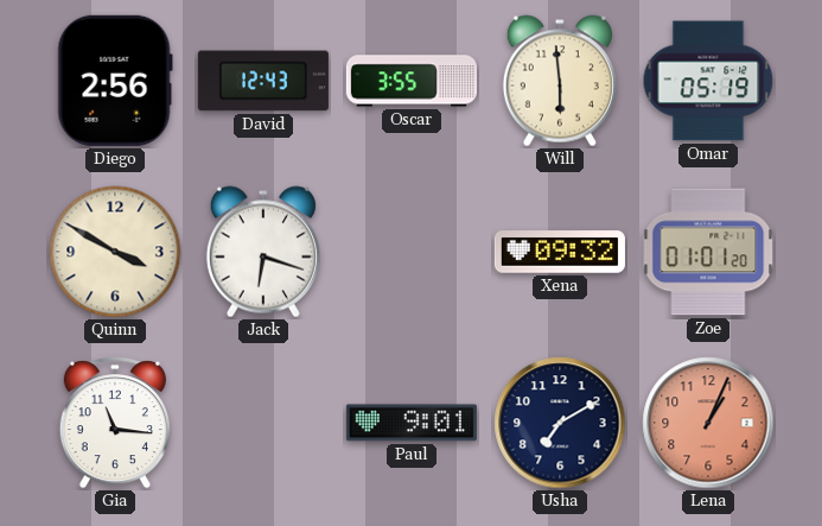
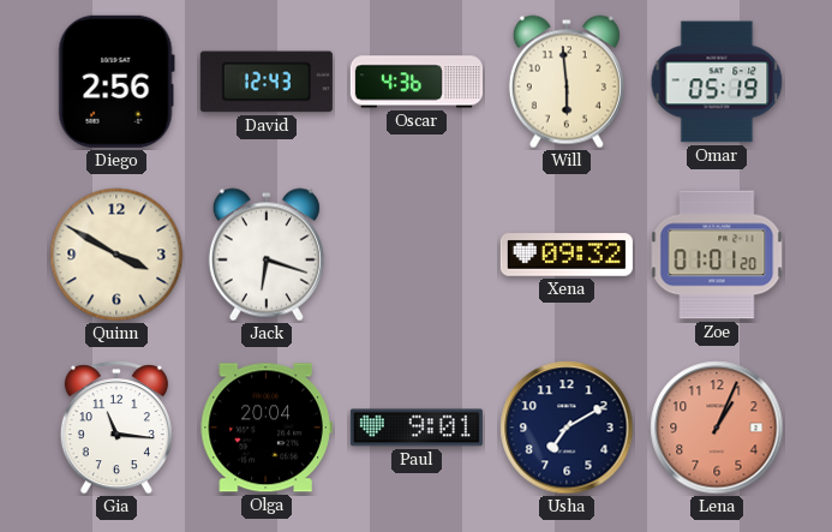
Oscar: 3:55 -> 4:36
Olga: none -> 20:04
